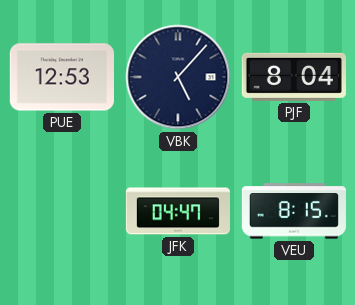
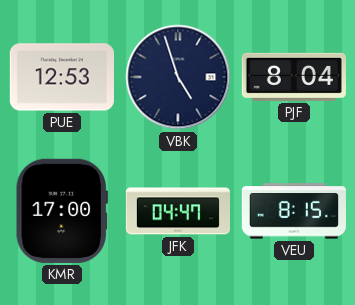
VBK: 5:07 -> 4:57
KMR: none -> 17:00
